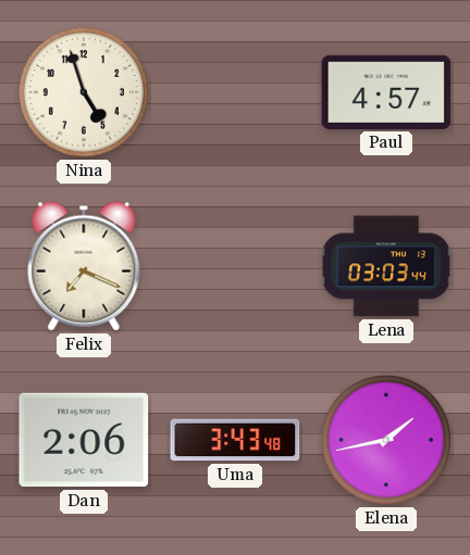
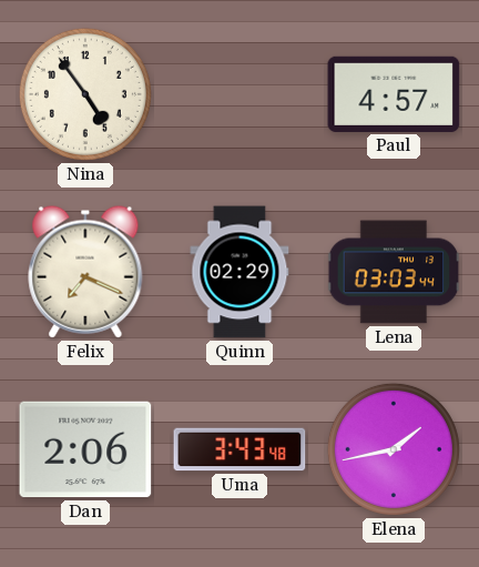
Nina: 4:57 -> 4:54
Quinn: none -> 02:29
